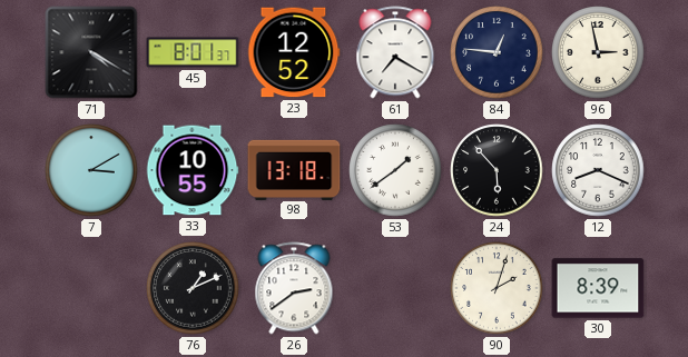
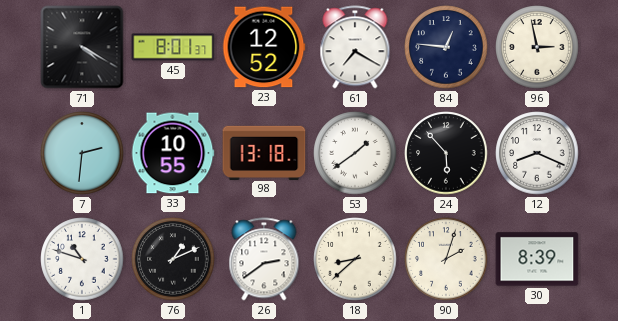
7: 3:10 -> 2:31
1: none -> 10:48
18: none -> 8:38
